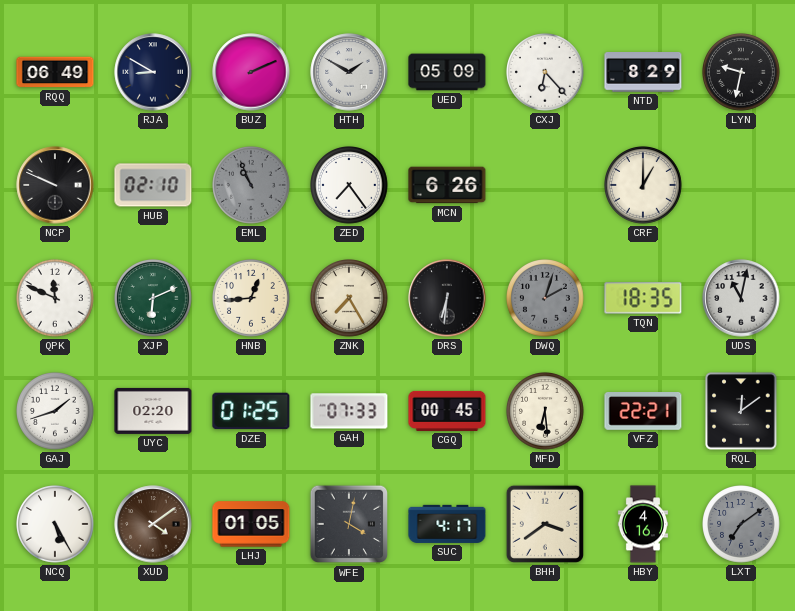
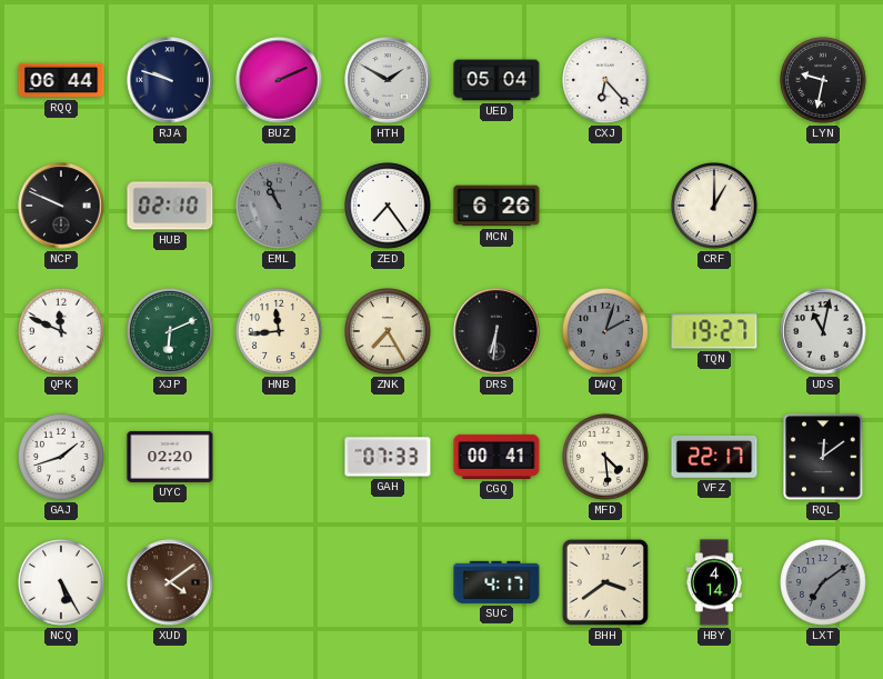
RQQ: 06:49 -> 06:44
RJA: 8:50 -> 9:48
UED: 05:09 -> 05:04
NTD: 8:29 -> none
HNB: 12:44 -> 11:44
TQN: 18:35 -> 19:27
DZE: 01:25 -> none
CGQ: 00:45 -> 00:41
MFD: 6:29 -> 4:29
VFZ: 22:21 -> 22:17
LHJ: 01:05 -> none
WFE: 4:02 -> none
HBY: 4:16 -> 4:14
